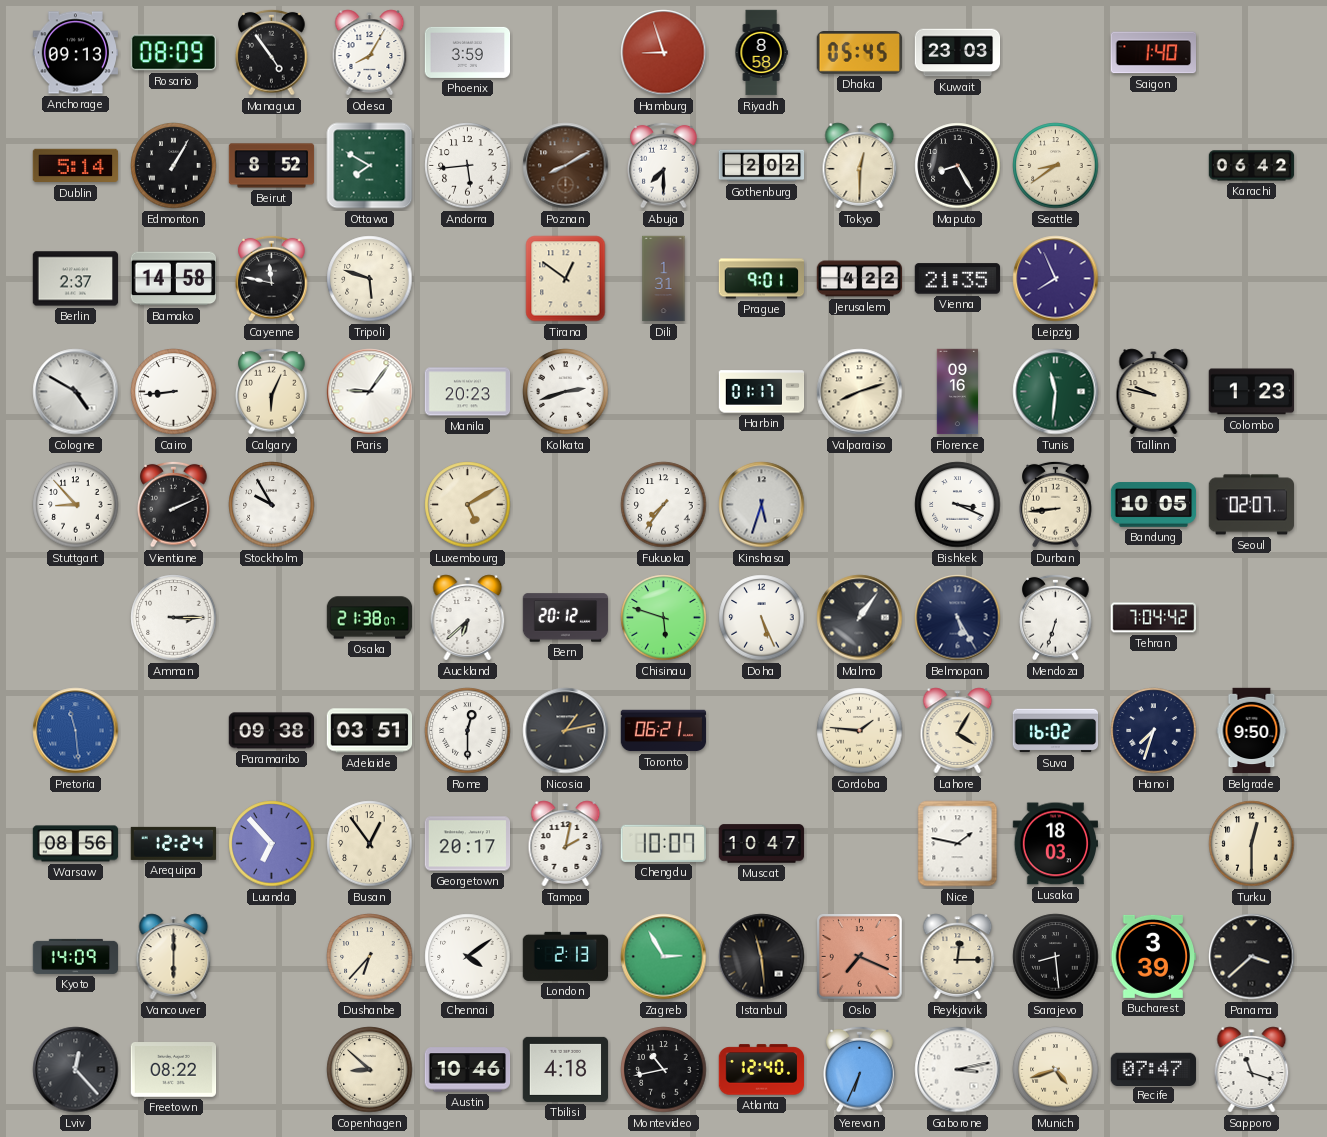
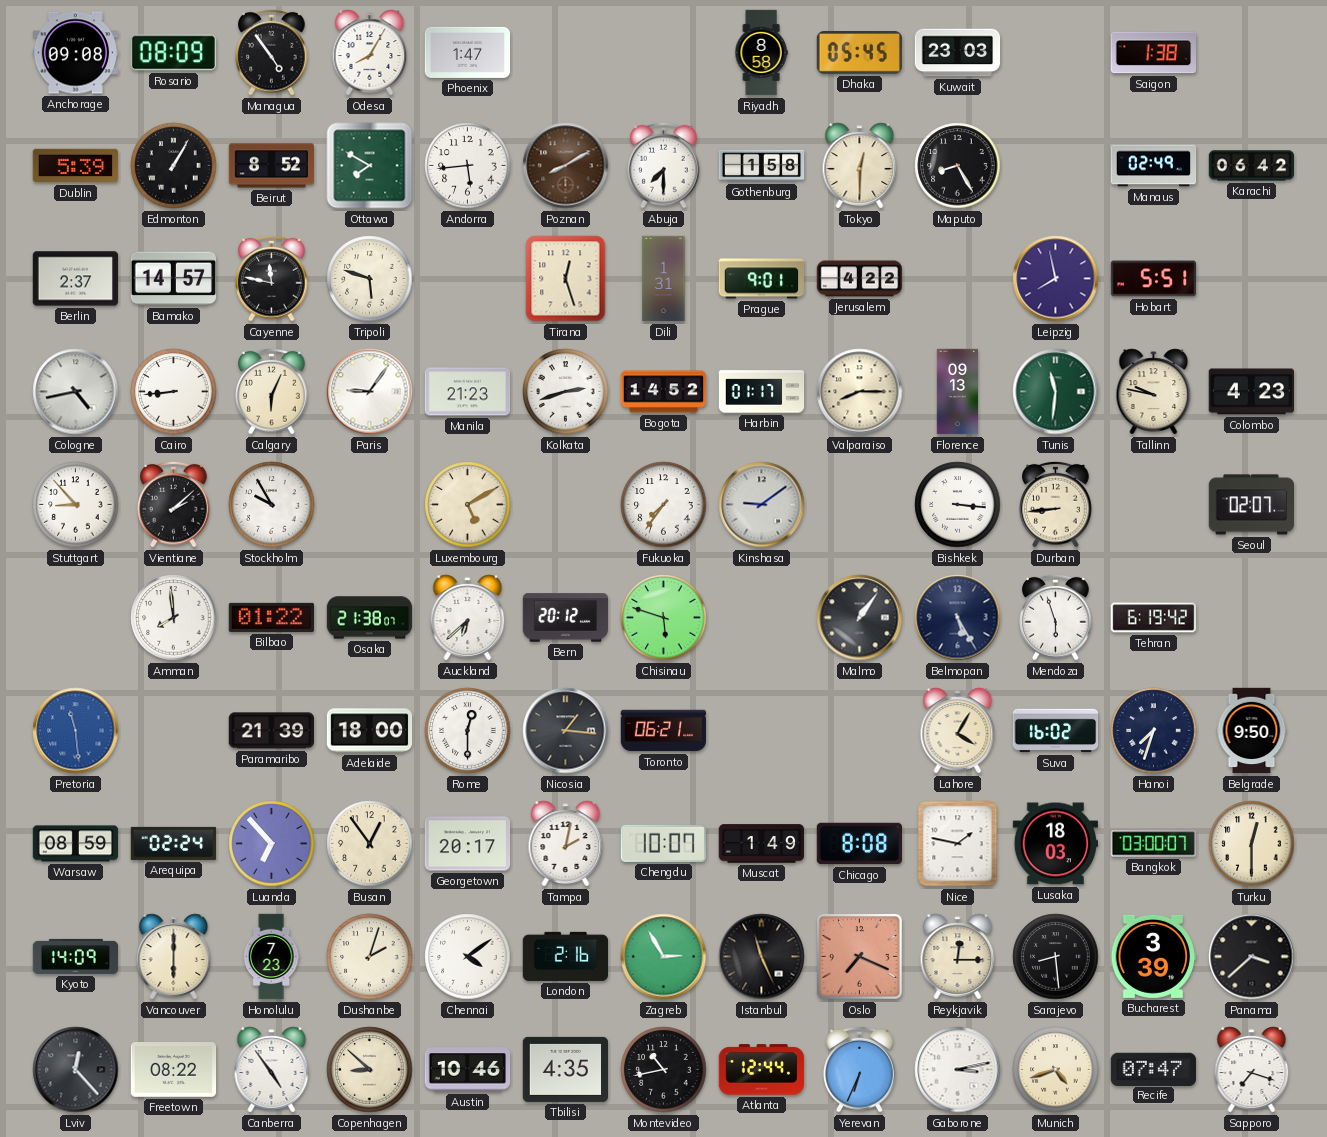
Anchorage: 09:13 -> 09:08
Phoenix: 3:59 -> 1:47
Hamburg: 8:57 -> none
Saigon: 1:40 -> 1:38
Dublin: 5:14 -> 5:39
Gothenburg: 2:02 -> 1:58
Seattle: 8:39 -> none
Manaus: none -> 02:49
Bamako: 14:58 -> 14:57
Tirana: 12:51 -> 12:27
Vienna: 21:35 -> none
Leipzig: 7:56 -> 7:58
Hobart: none -> 5:51
Cologne: 4:50 -> 4:43
Manila: 20:23 -> 21:23
Bogota: none -> 14:52
Valparaiso: 8:12 -> 8:15
Florence: 09:16 -> 09:13
Colombo: 1:23 -> 4:23
Vientiane: 2:11 -> 2:08
Kinshasa: 5:33 -> 9:09
Bishkek: 3:19 -> 3:16
Bandung: 10:05 -> none
Amman: 3:15 -> 7:59
Bilbao: none -> 01:22
Doha: 5:26 -> none
Mendoza: 6:33 -> 5:57
Tehran: 7:04 -> 6:19
Paramaribo: 09:38 -> 21:39
Adelaide: 03:51 -> 18:00
Nicosia: 1:13 -> 1:16
Cordoba: 1:46 -> none
Warsaw: 08:56 -> 08:59
Arequipa: 12:24 -> 02:24
Muscat: 10:47 -> 1:49
Chicago: none -> 8:08
Bangkok: none -> 03:00
Honolulu: none -> 7:23
Dushanbe: 6:37 -> 2:03
London: 2:13 -> 2:16
Istanbul: 11:29 -> 11:26
Canberra: none -> 4:54
Tbilisi: 4:18 -> 4:35
Atlanta: 12:40 -> 12:44
Sapporo: 11:18 -> 7:18
